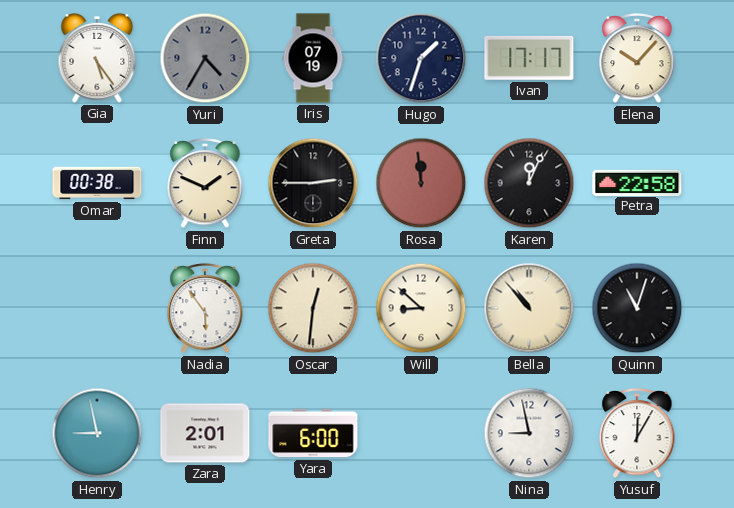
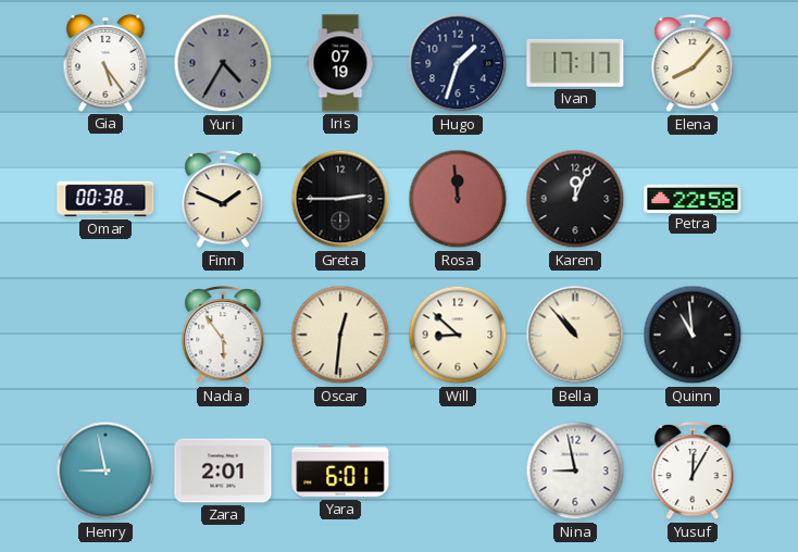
Elena: 10:07 -> 8:07
Quinn: 11:03 -> 10:59
Yara: 6:00 -> 6:01
